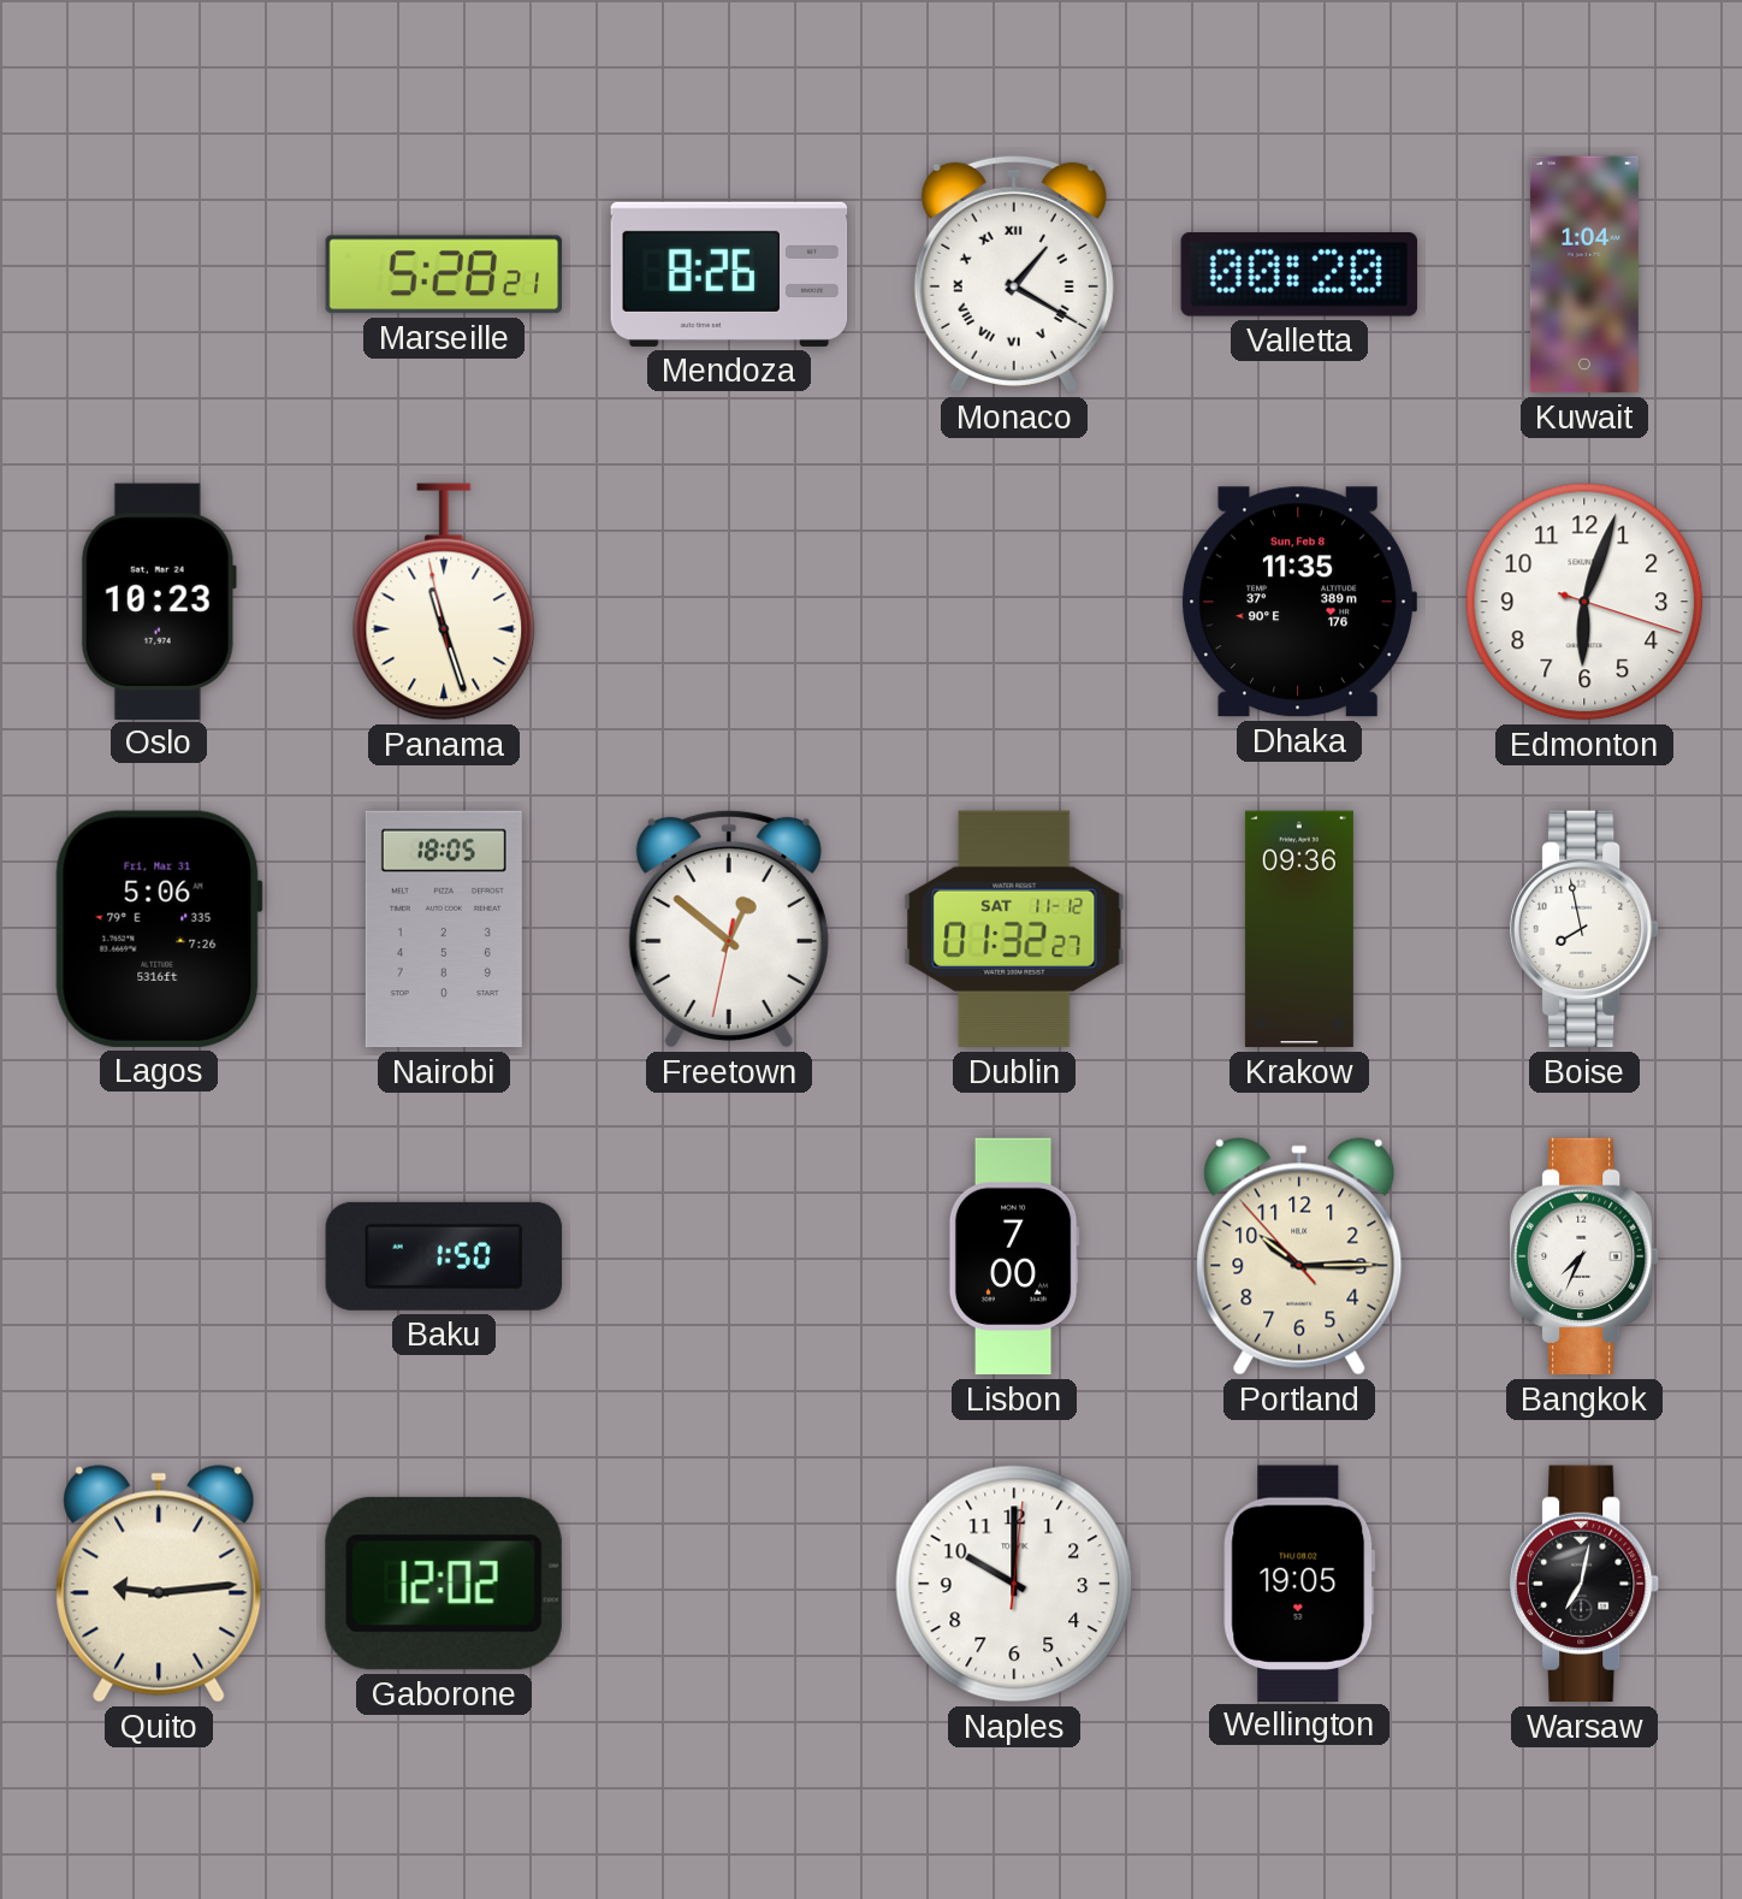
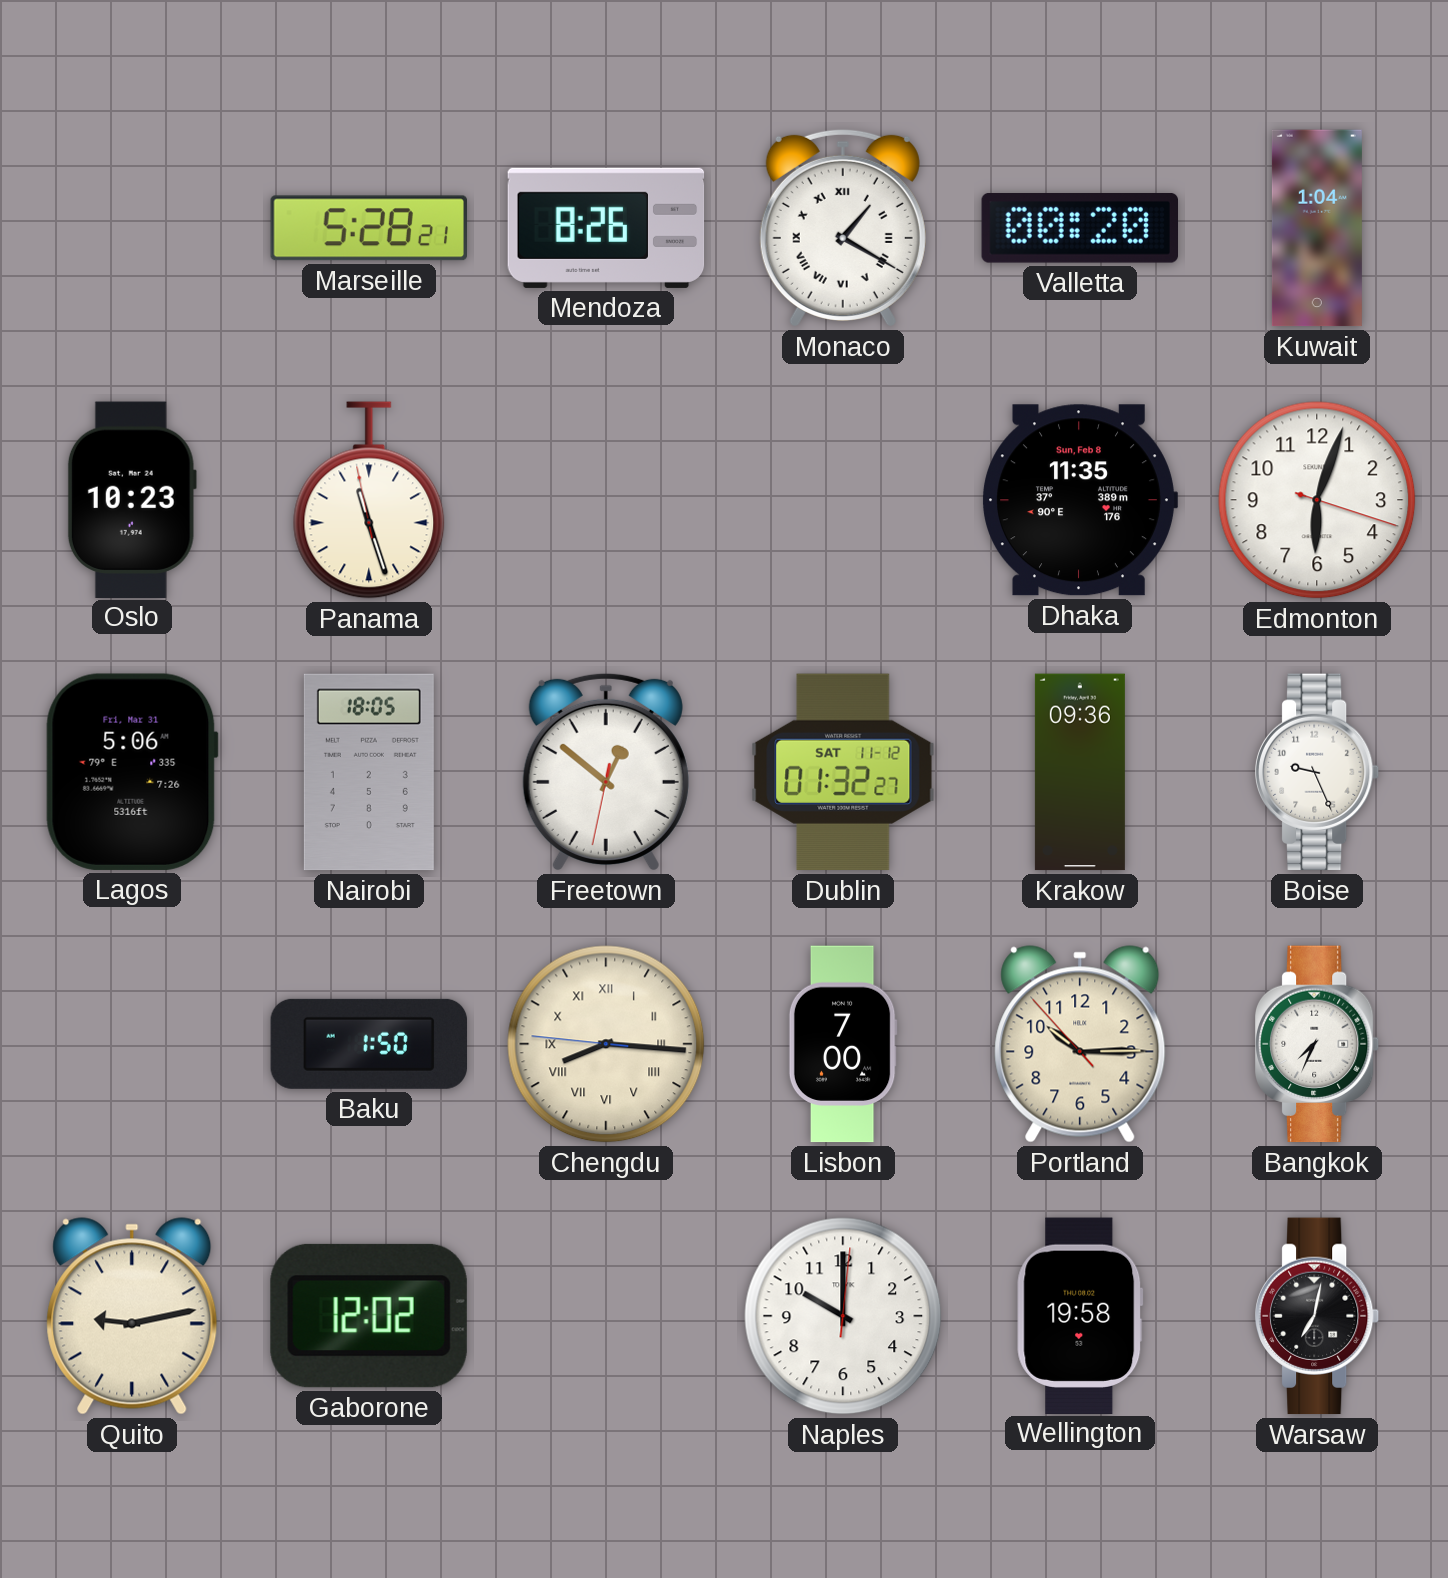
Boise: 7:58 -> 9:26
Chengdu: none -> 8:15
Quito: 9:14 -> 9:13
Wellington: 19:05 -> 19:58
